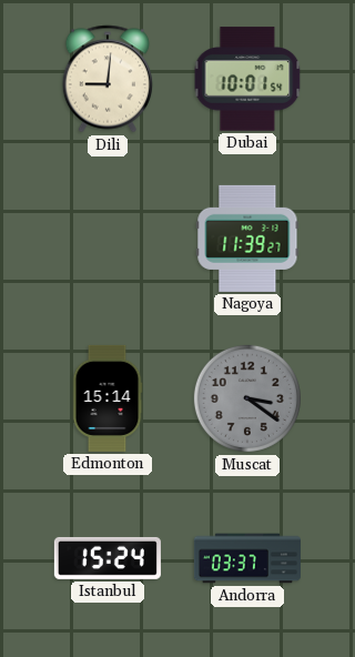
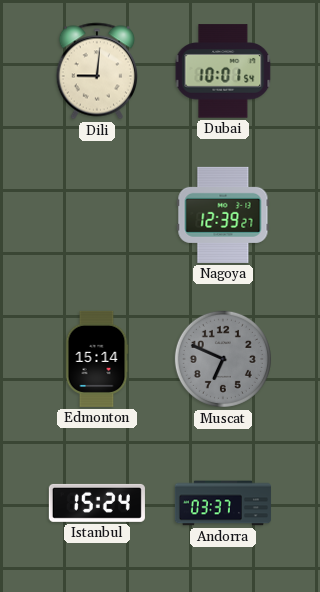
Nagoya: 11:39 -> 12:39
Muscat: 3:21 -> 6:49
